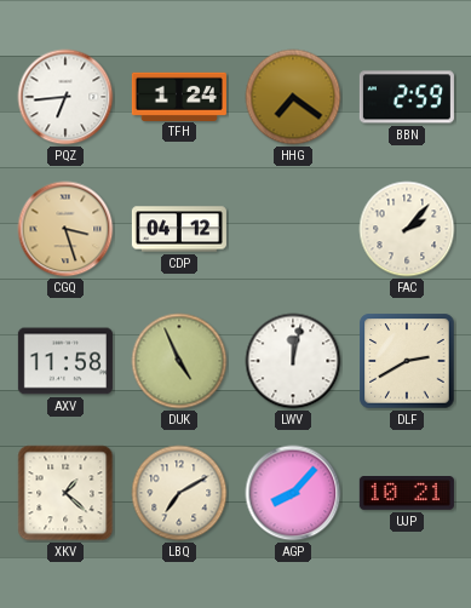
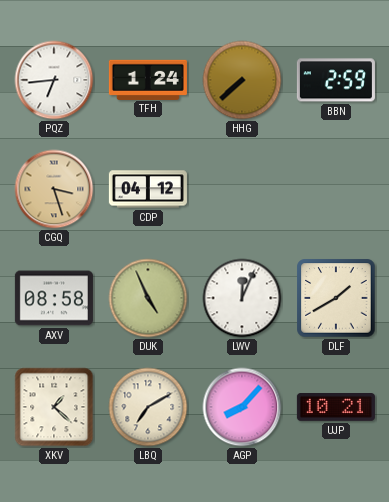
HHG: 7:21 -> 7:38
FAC: 2:07 -> none
AXV: 11:58 -> 08:58
LWV: 12:02 -> 12:04
DLF: 2:40 -> 1:40
